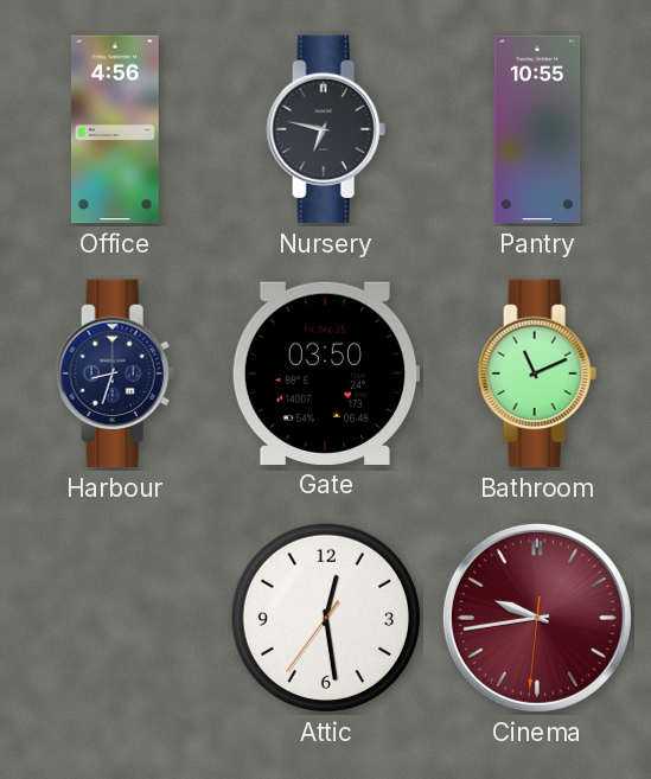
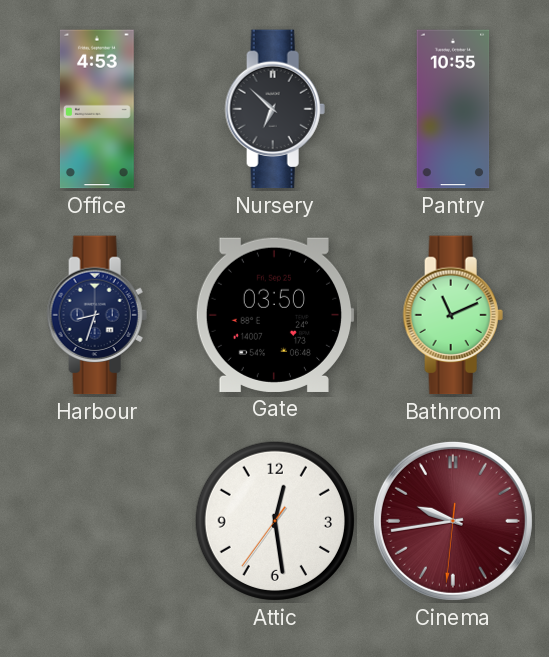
Office: 4:56 -> 4:53
Nursery: 6:47 -> 6:52
